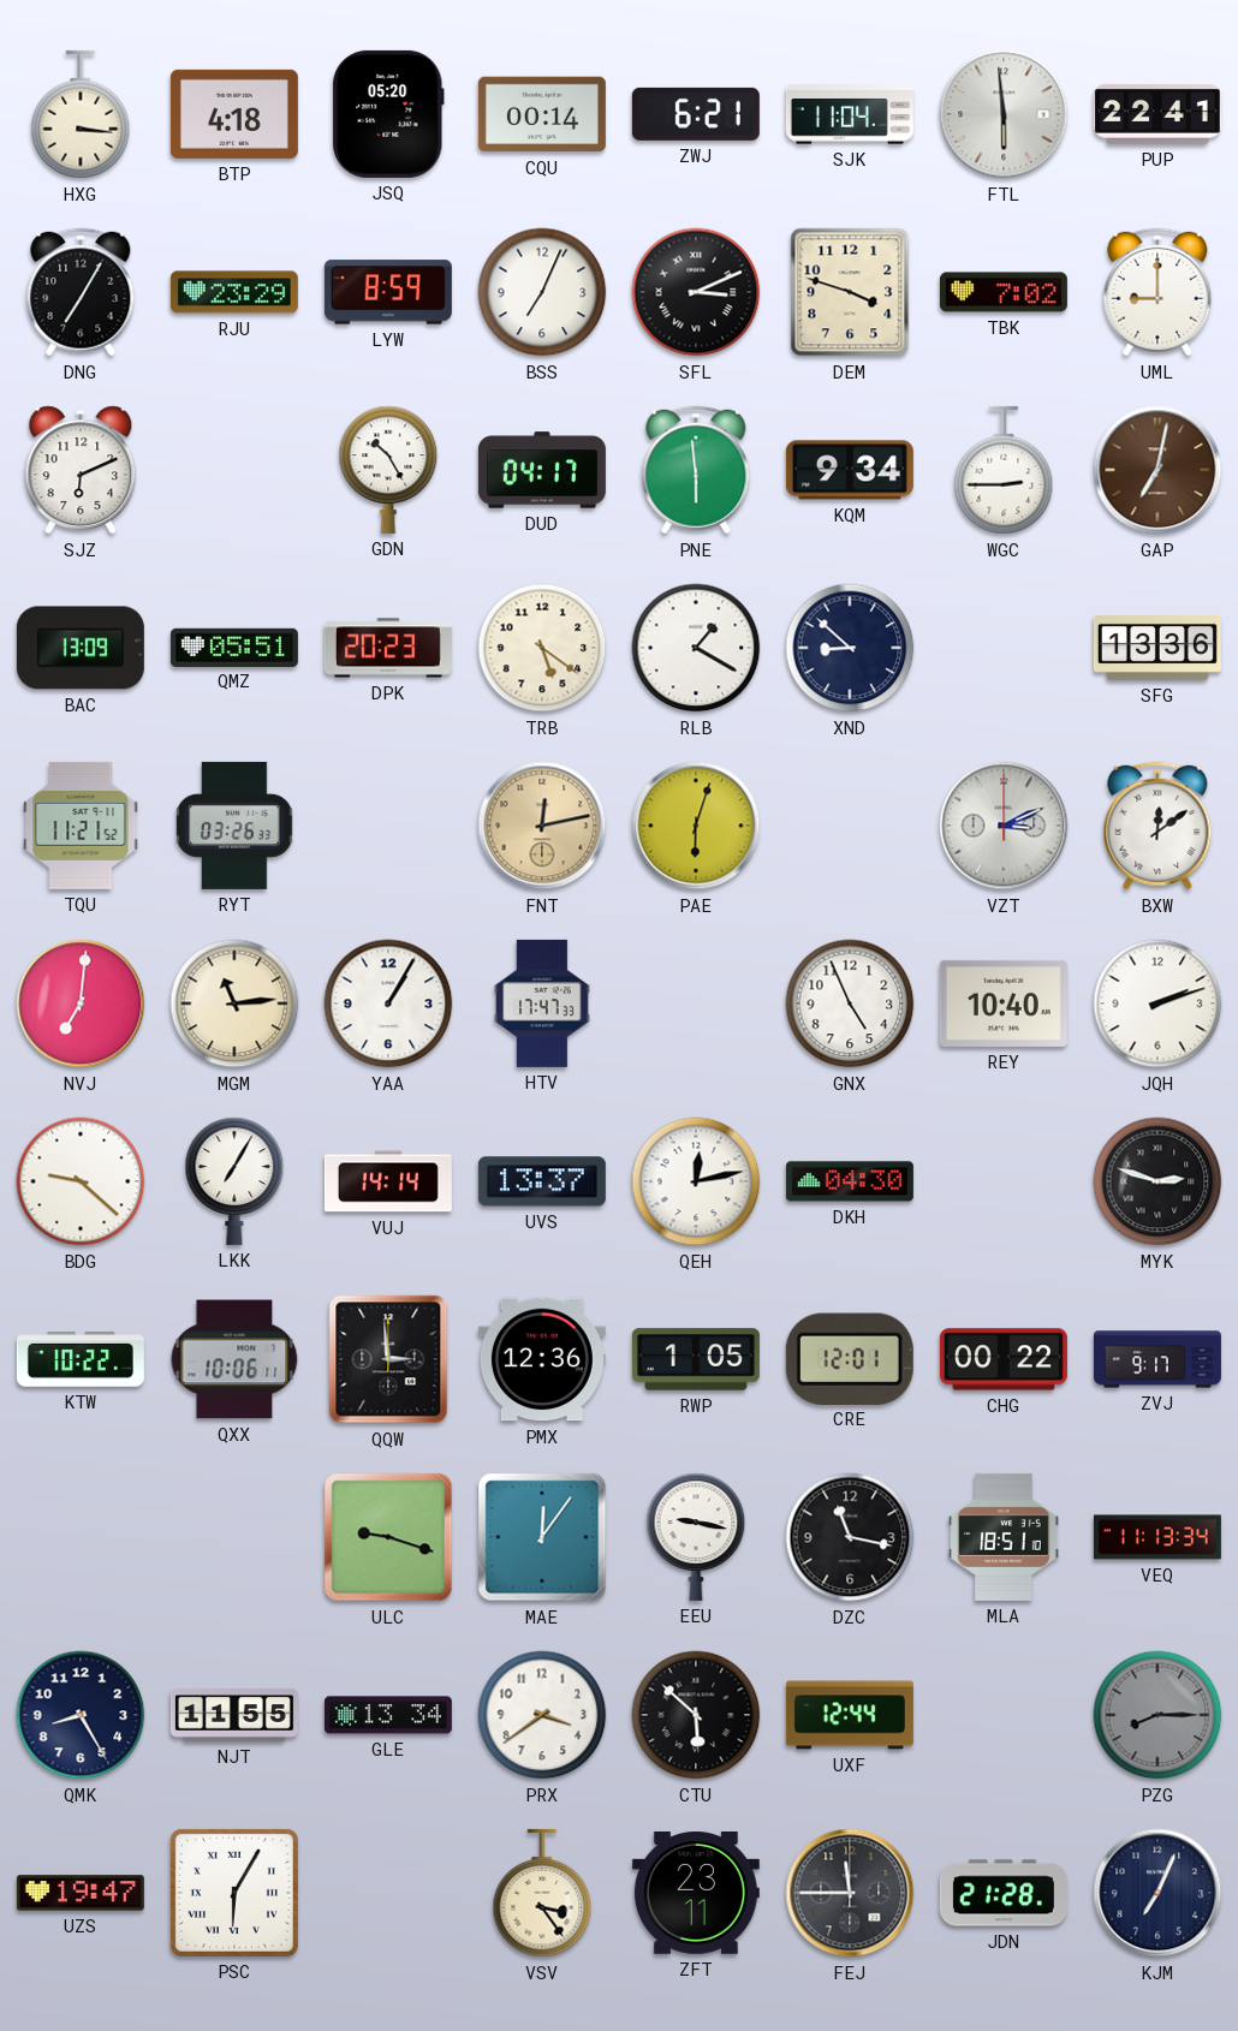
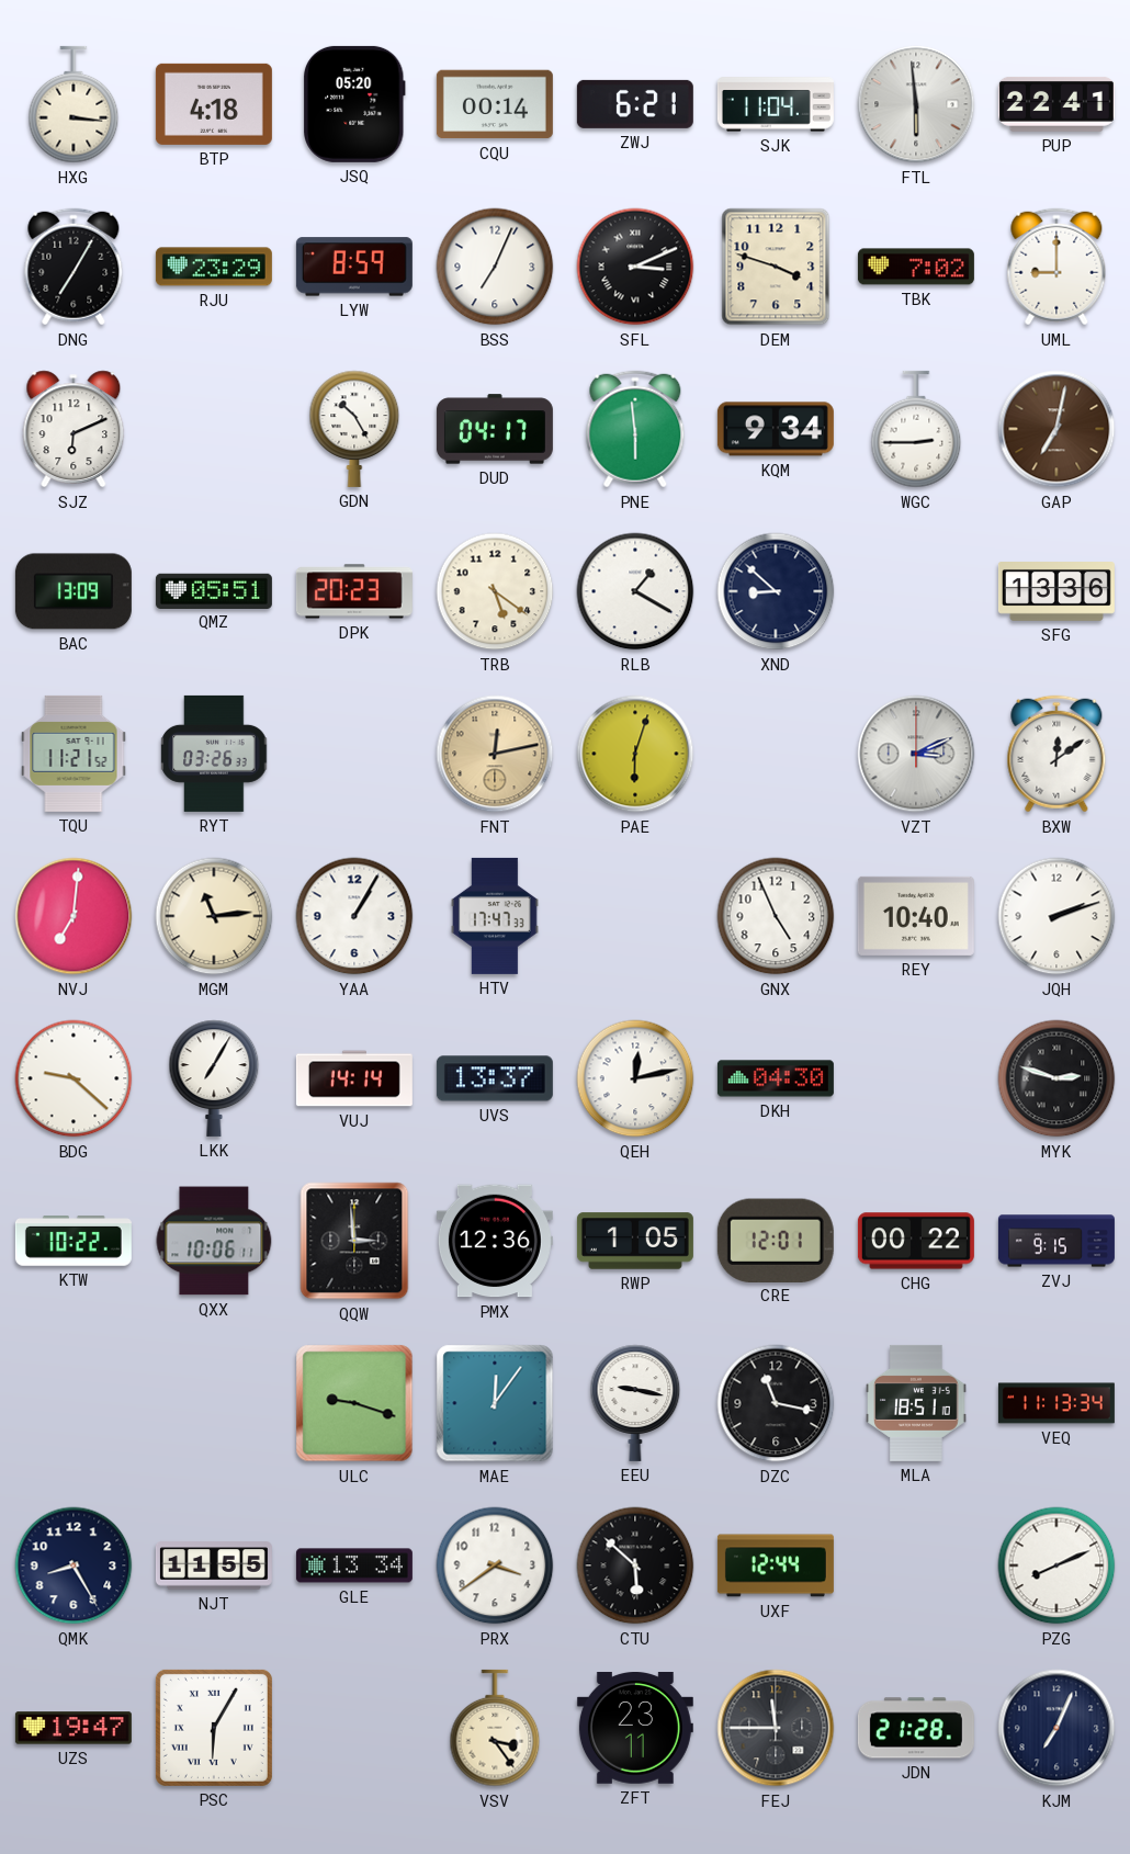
ZVJ: 9:17 -> 9:15
PZG: 8:15 -> 8:11
PZG dial: grey -> white
